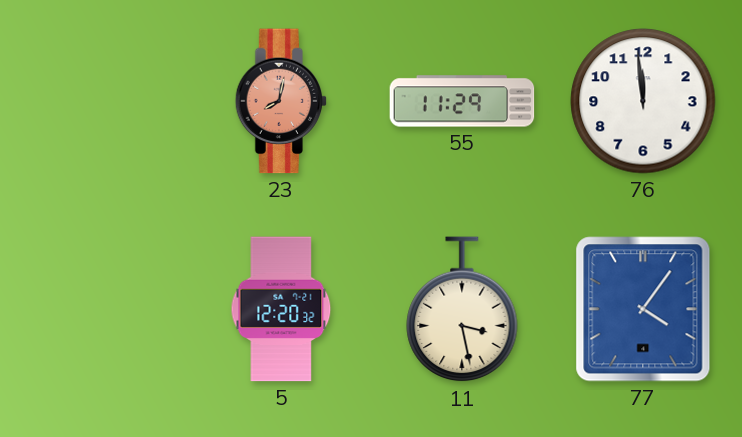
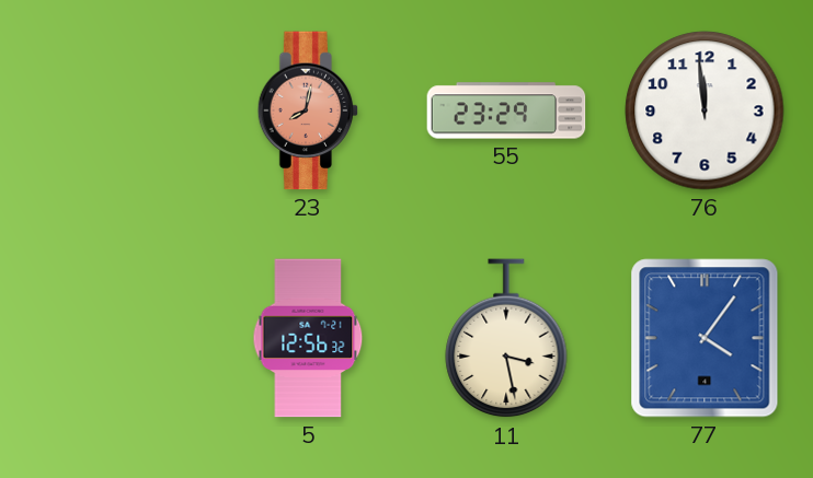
55: 11:29 -> 23:29
5: 12:20 -> 12:56
